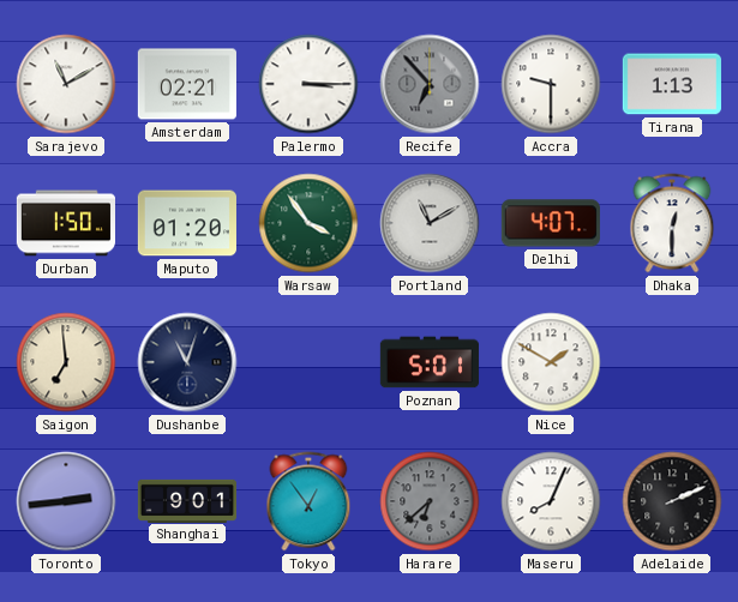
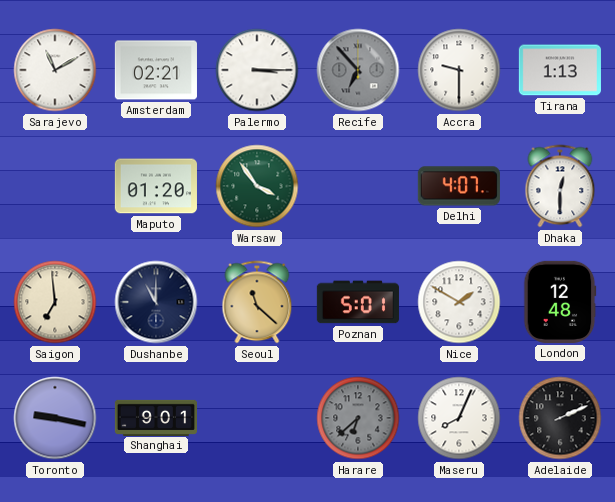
Durban: 1:50 -> none
Portland: 11:10 -> none
Dushanbe: 11:03 -> 11:00
Seoul: none -> 11:22
London: none -> 12:48
Toronto: 2:44 -> 9:17
Tokyo: 12:54 -> none
